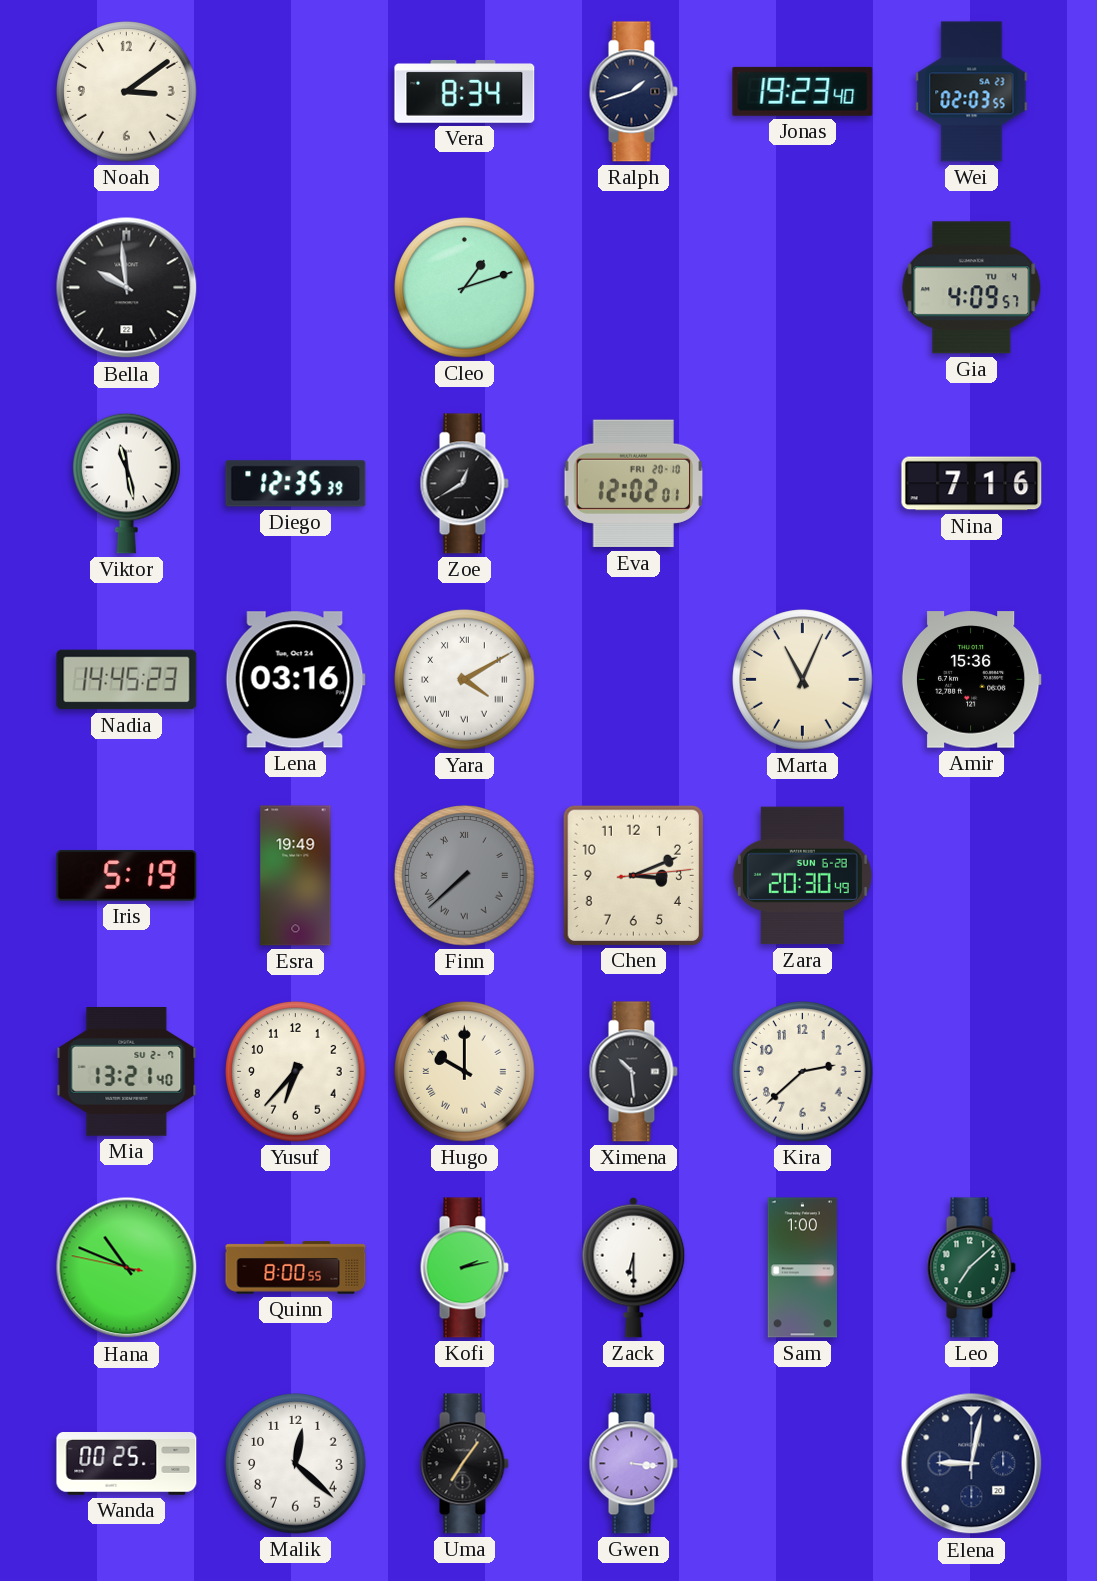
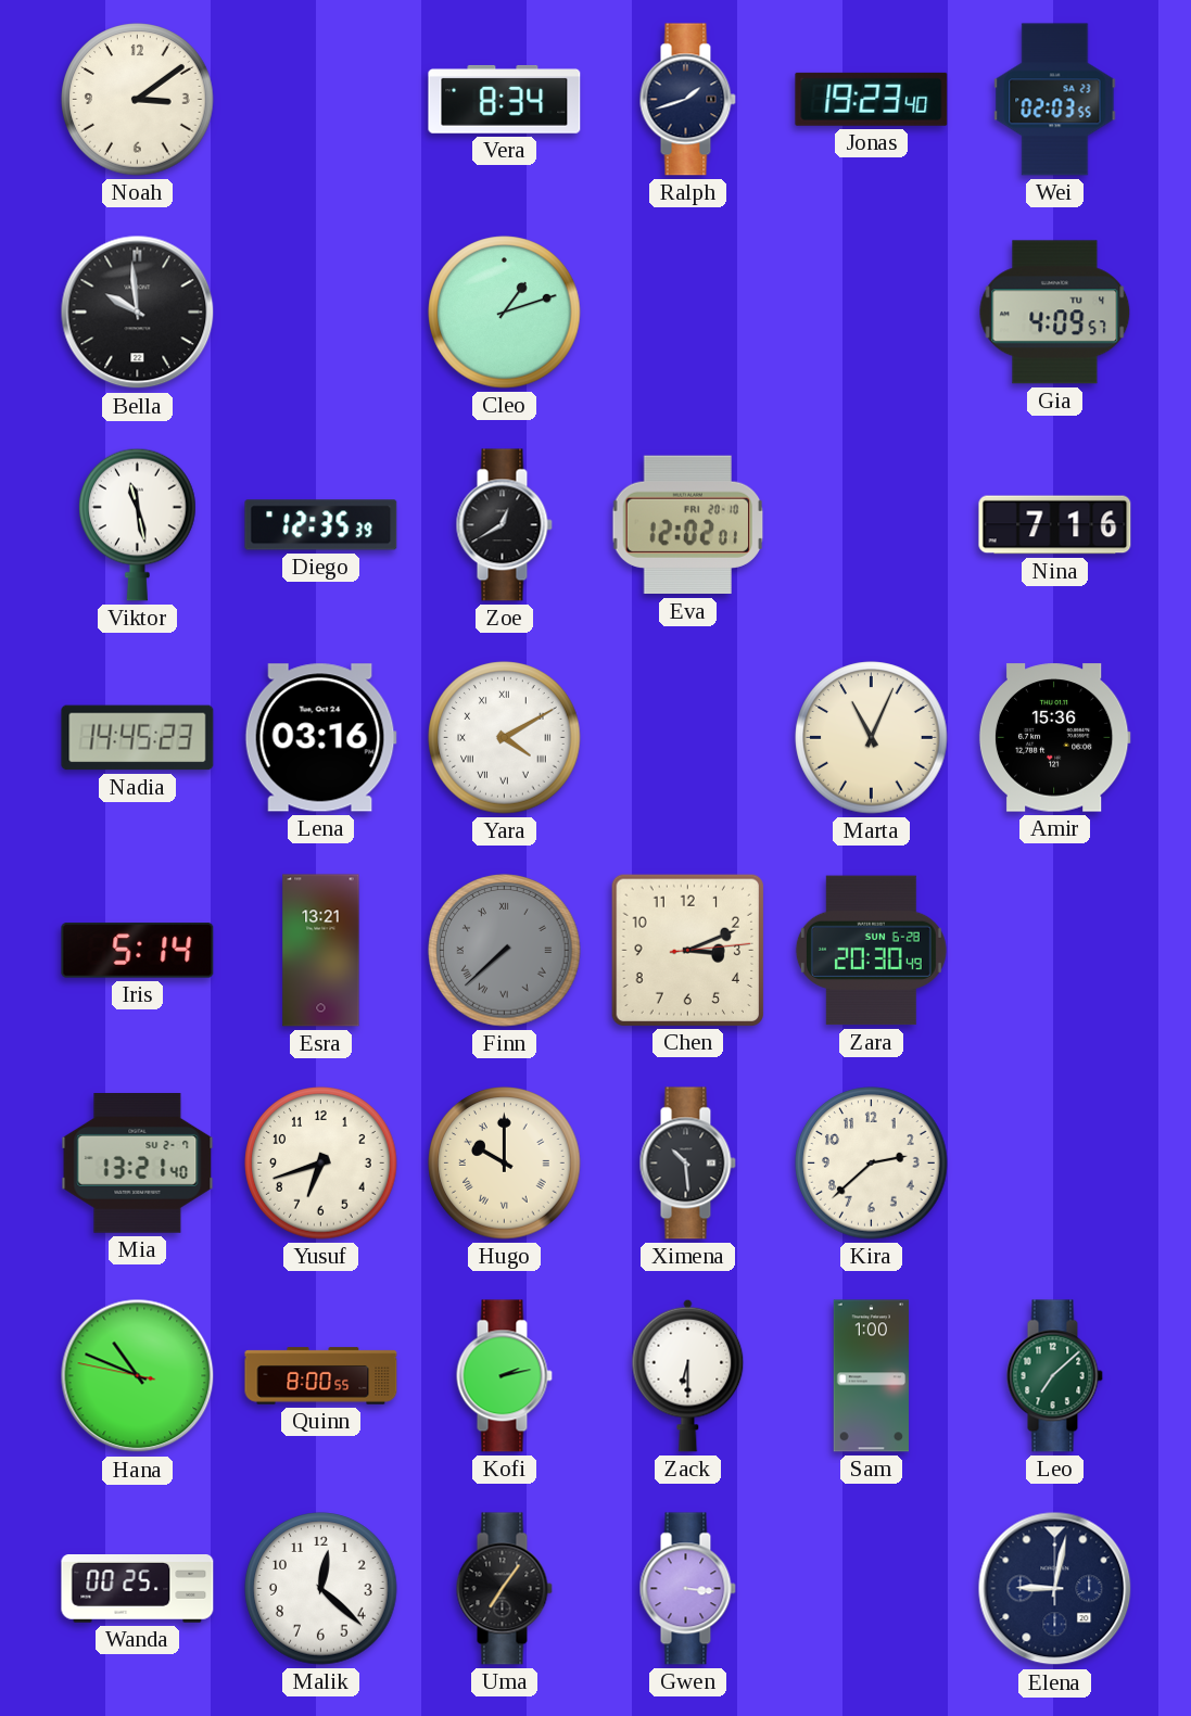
Iris: 5:19 -> 5:14
Esra: 19:49 -> 13:21
Yusuf: 6:37 -> 6:42
